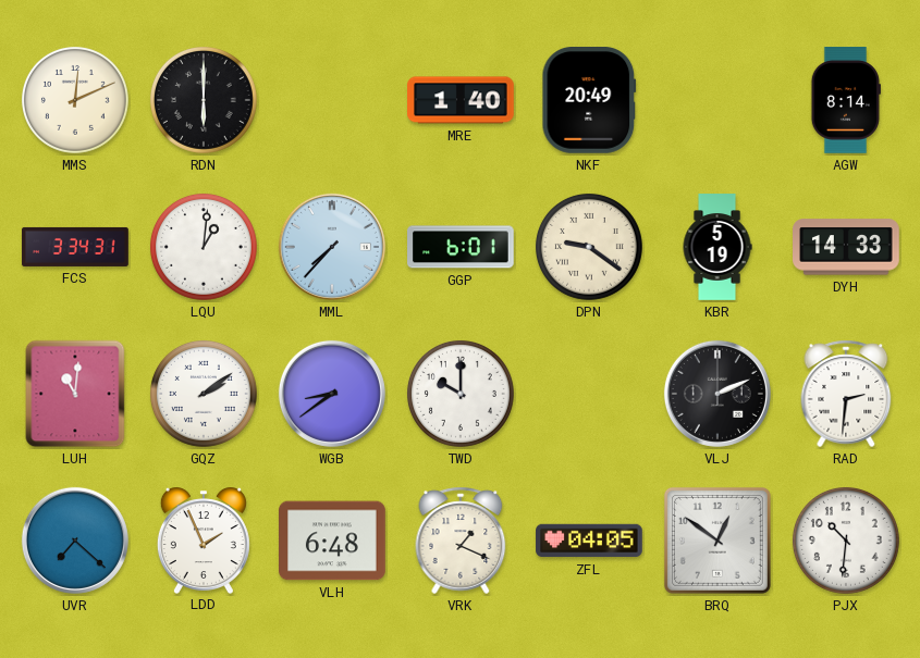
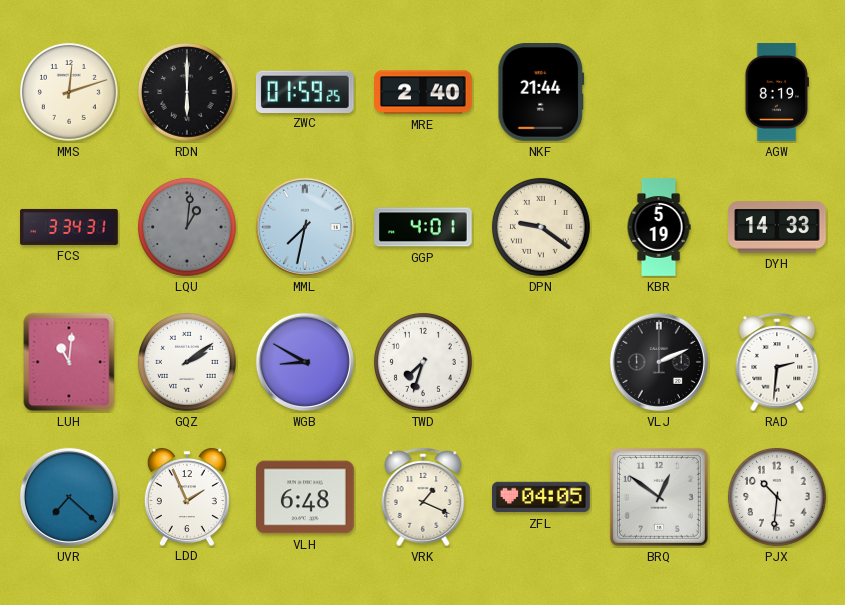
MMS: 12:11 -> 12:12
ZWC: none -> 01:59
MRE: 1:40 -> 2:40
NKF: 20:49 -> 21:44
AGW: 8:14 -> 8:19
LQU dial: white -> grey
MML: 7:37 -> 7:32
GGP: 6:01 -> 4:01
WGB: 8:39 -> 8:50
TWD: 10:00 -> 7:33
